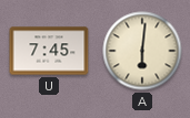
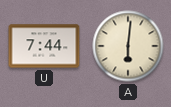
U: 7:45 -> 7:44
